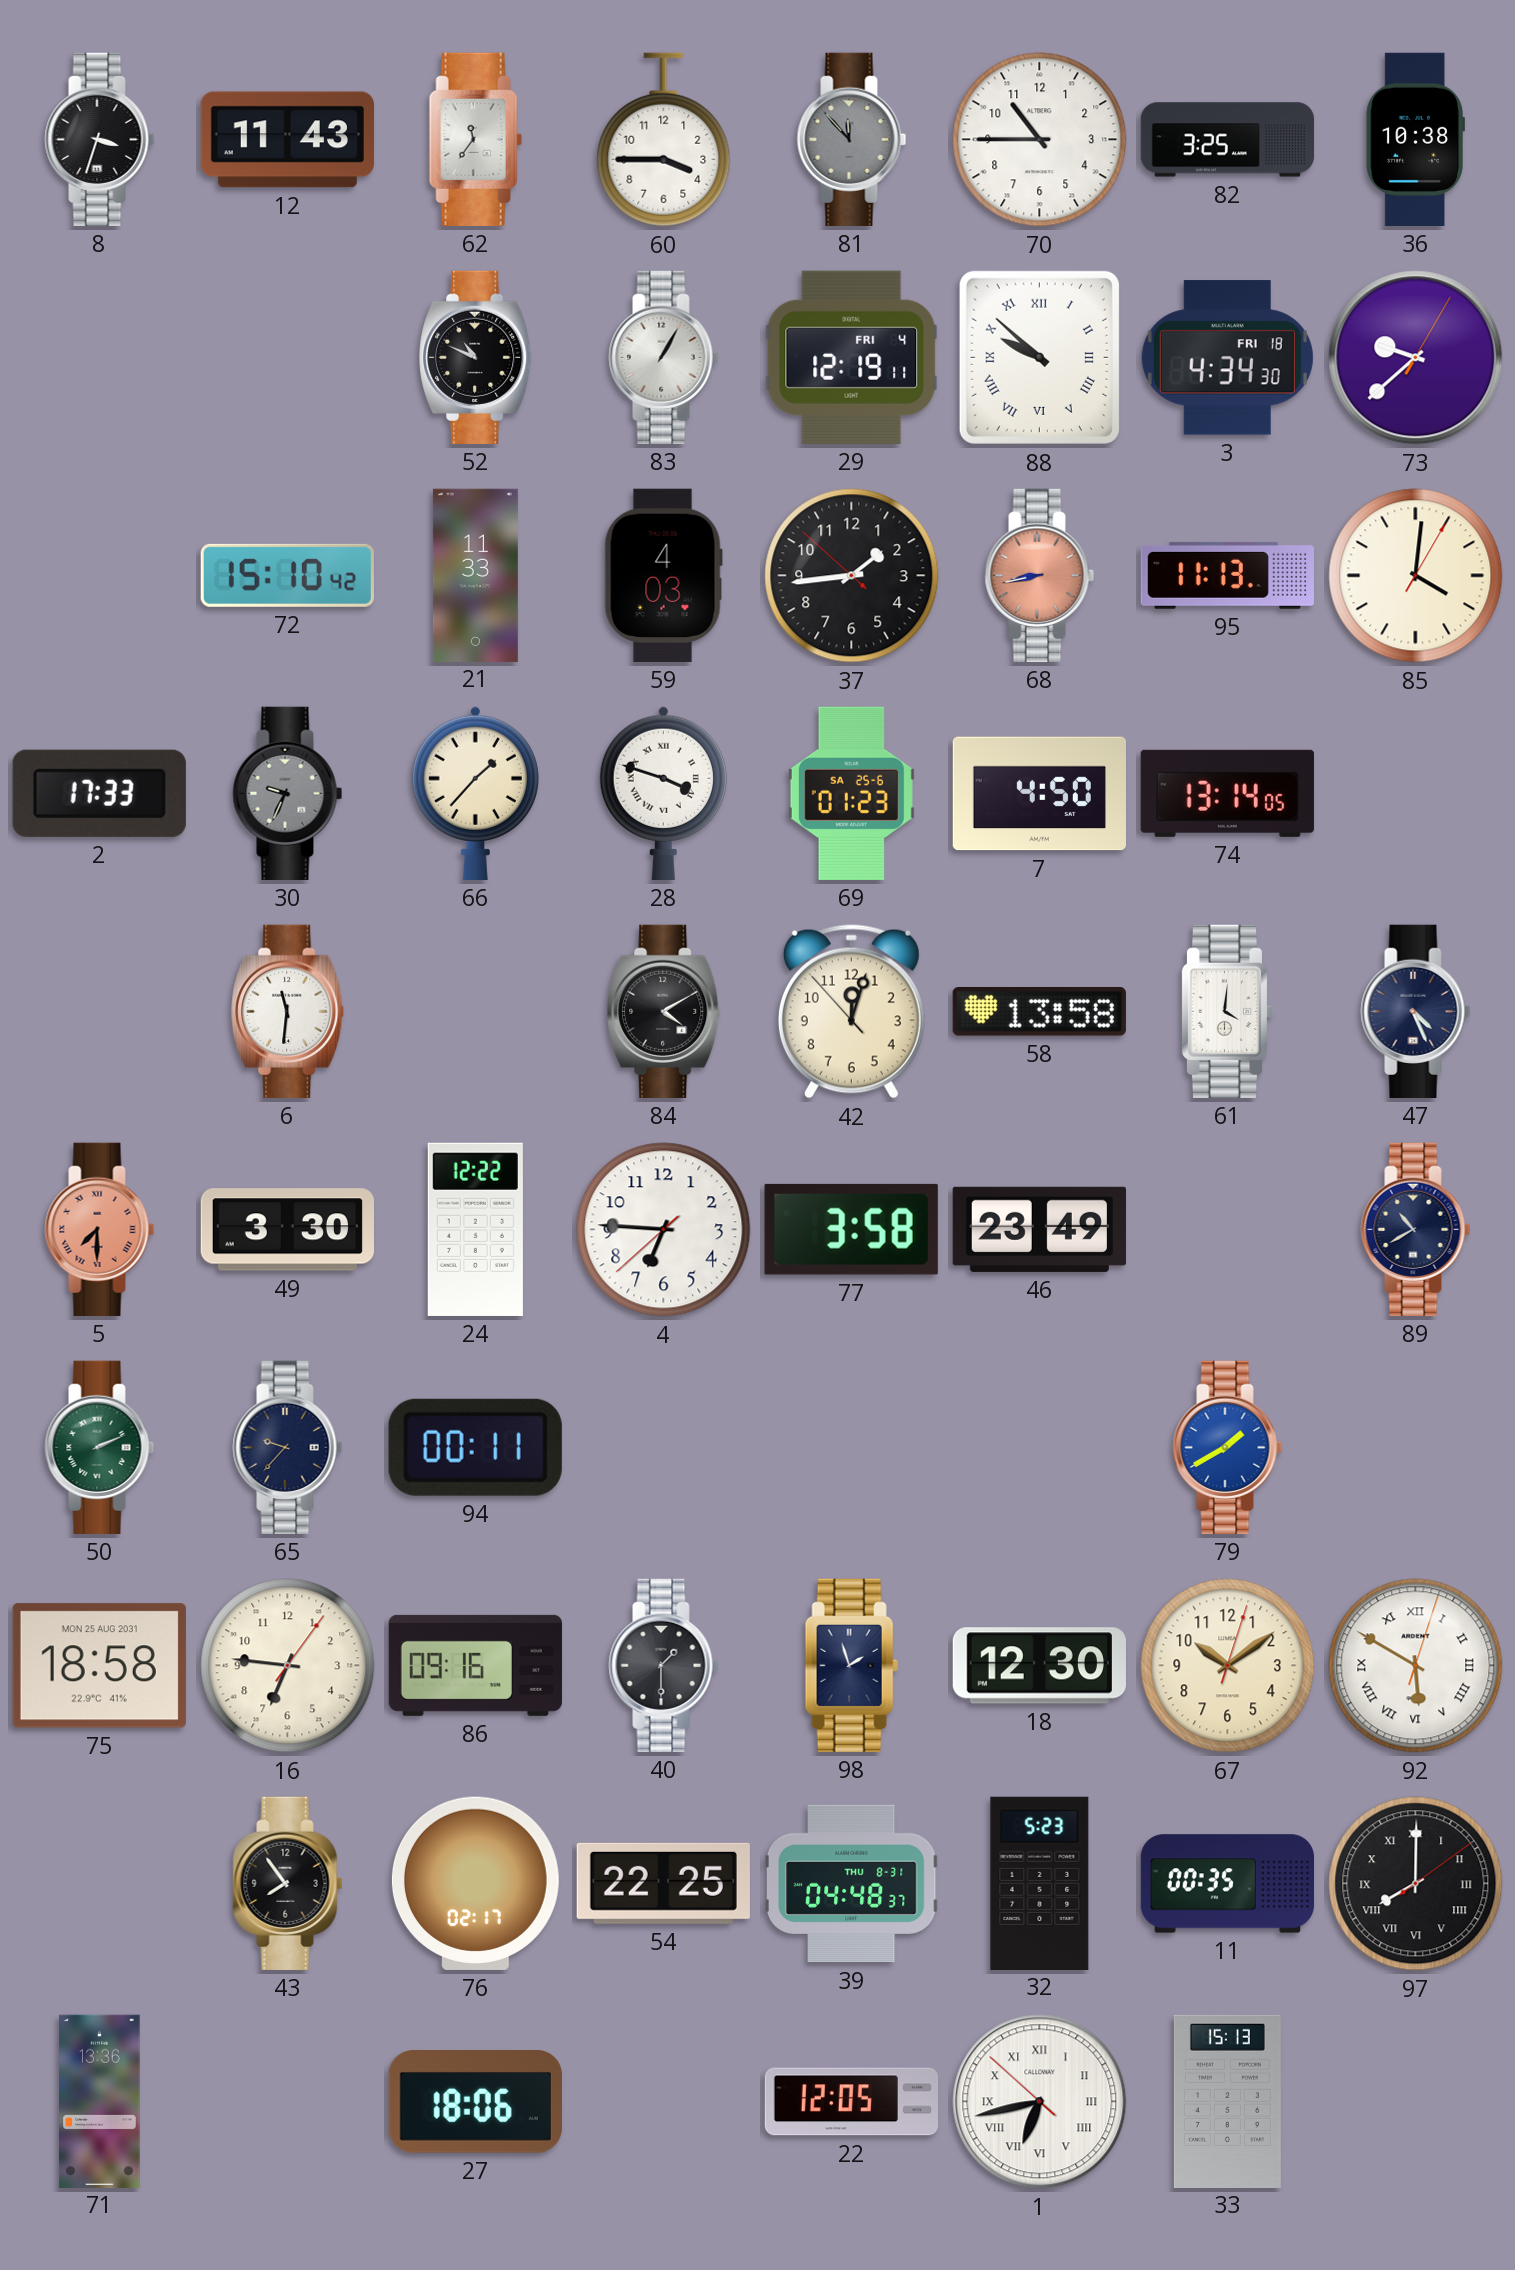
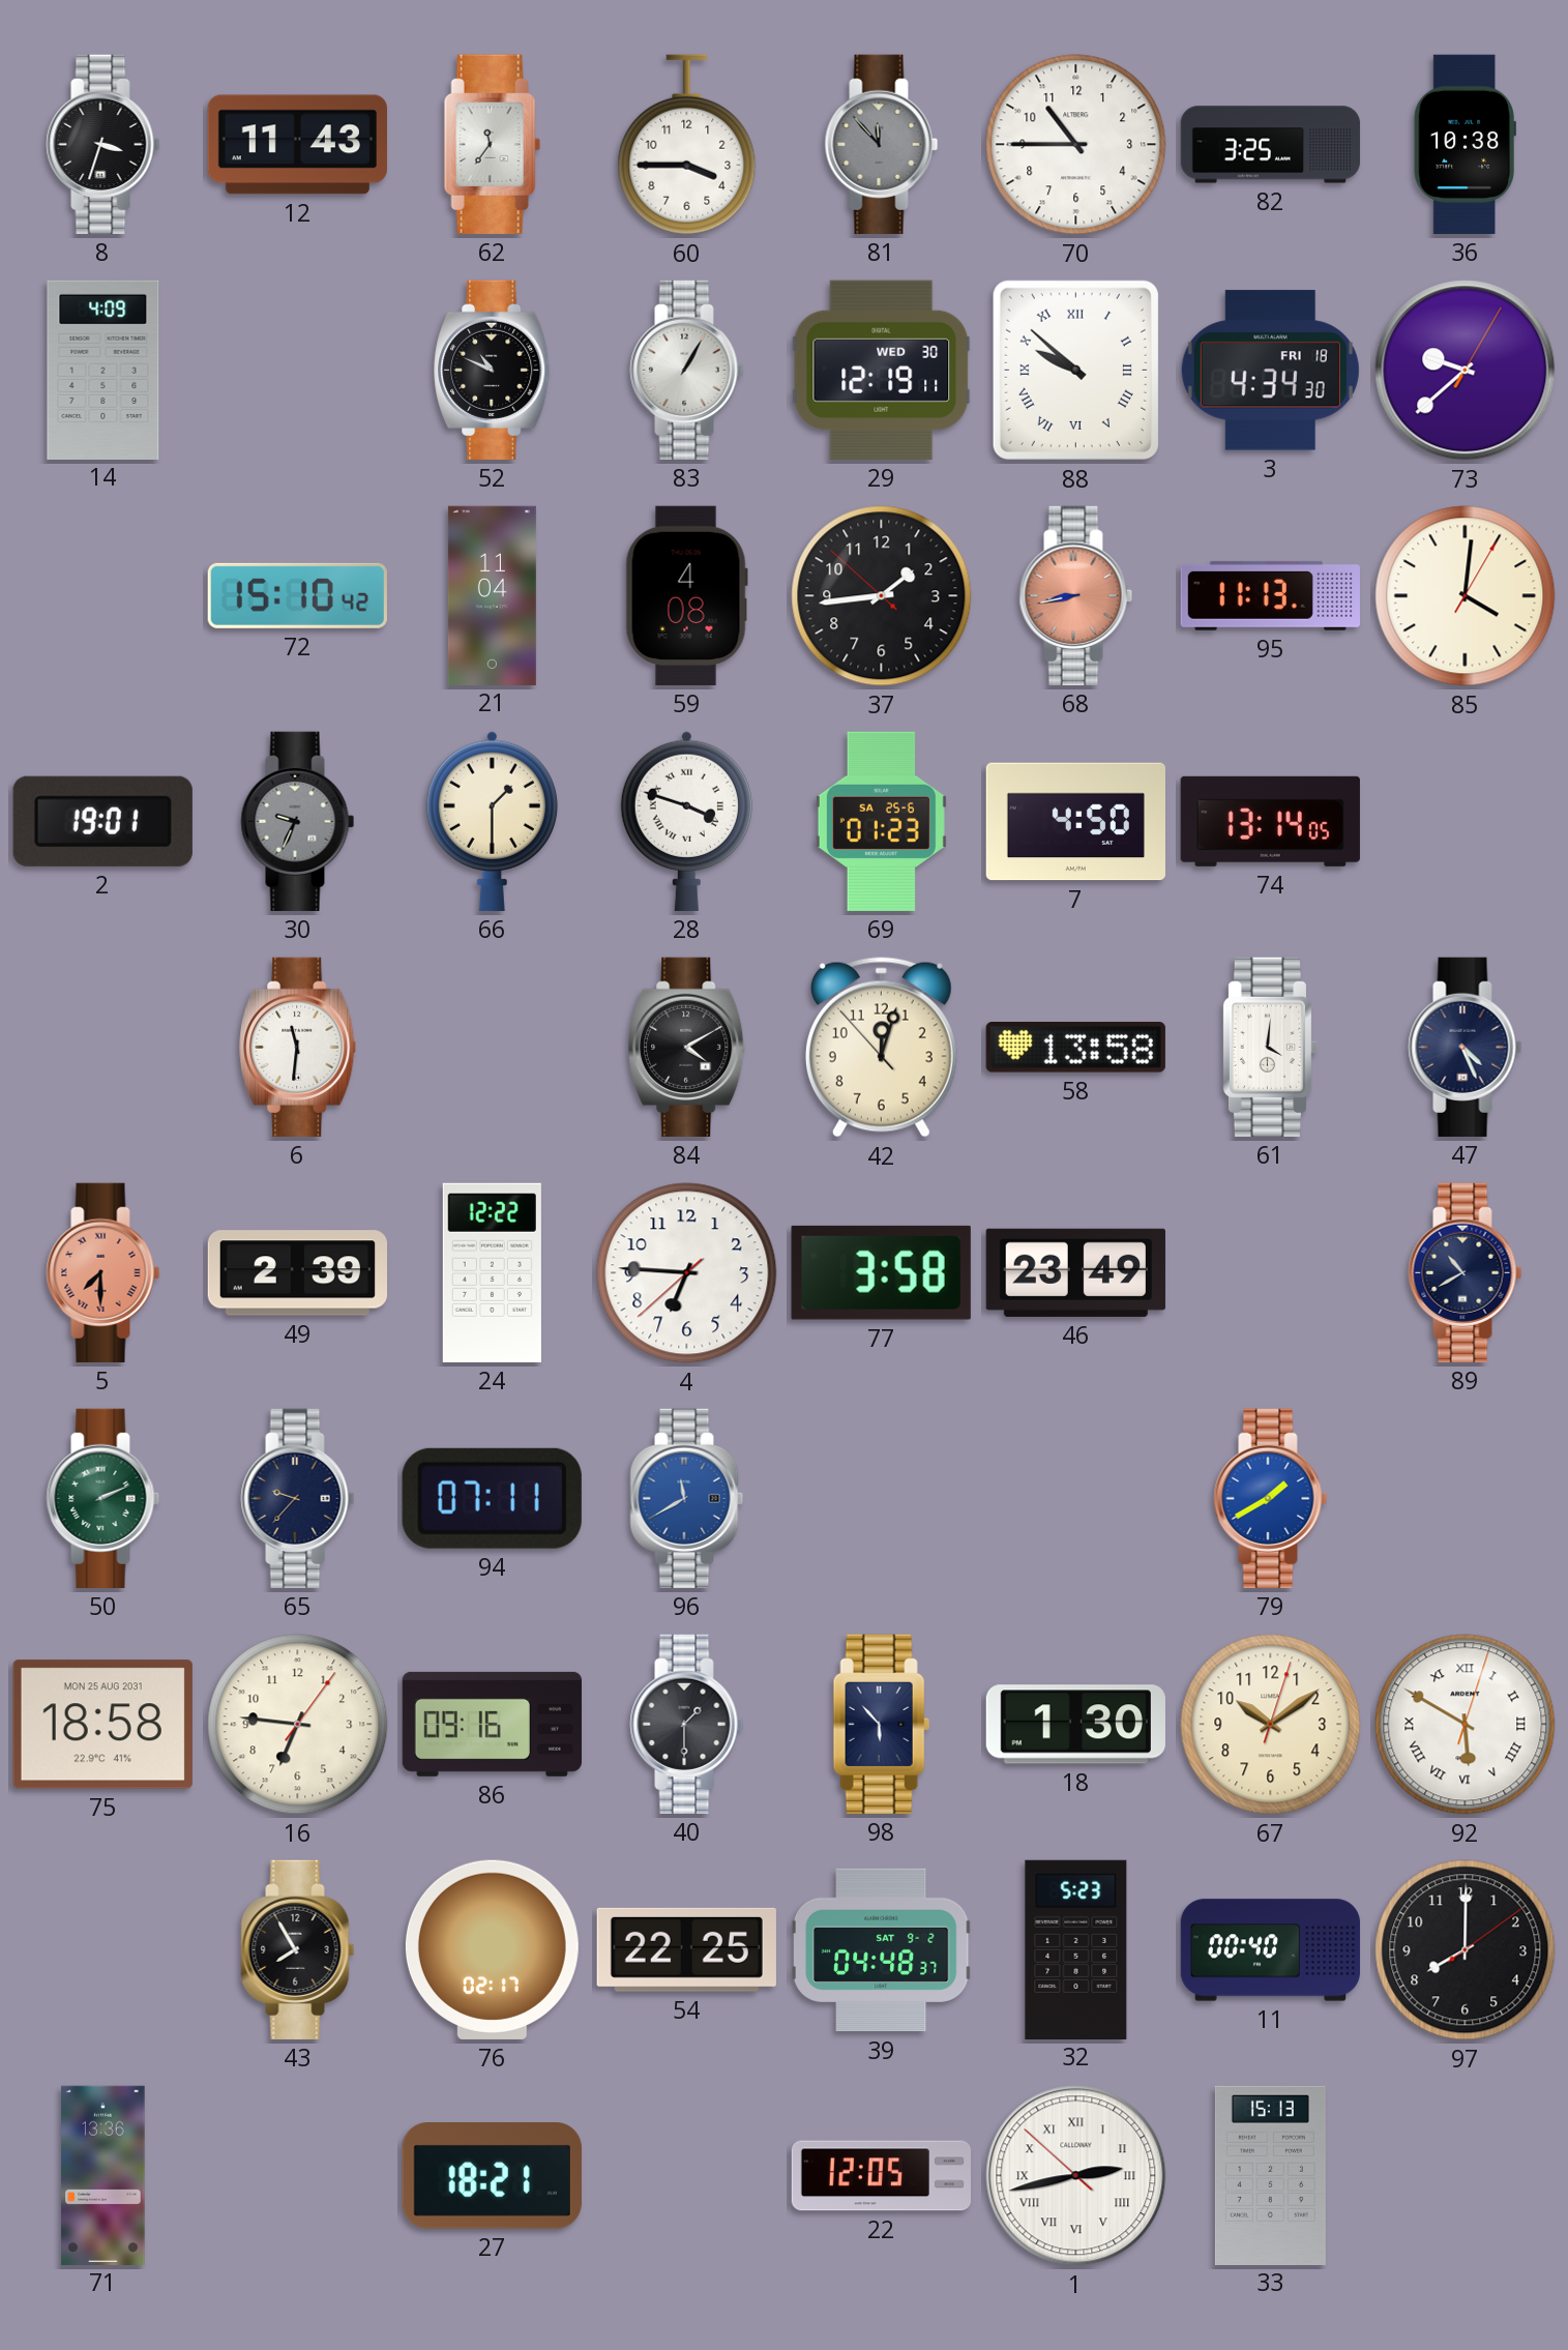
14: none -> 4:09
29 date: FRI 4 -> WED 30
21: 11:33 -> 11:04
59: 4:03 -> 4:08
2: 17:33 -> 19:01
66: 1:37 -> 1:30
49: 3:30 -> 2:39
94: 00:11 -> 07:11
96: none -> 11:40
98: 1:57 -> 5:53
18: 12:30 -> 1:30
43: 7:54 -> 7:55
39 date: THU 8-31 -> SAT 9-2
11: 00:35 -> 00:40
97 numerals: Roman -> Arabic
27: 18:06 -> 18:21
1: 6:42 -> 2:42
